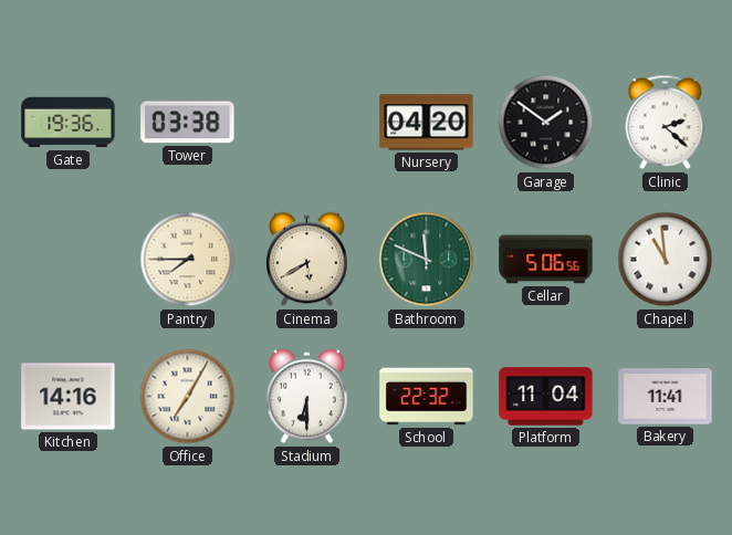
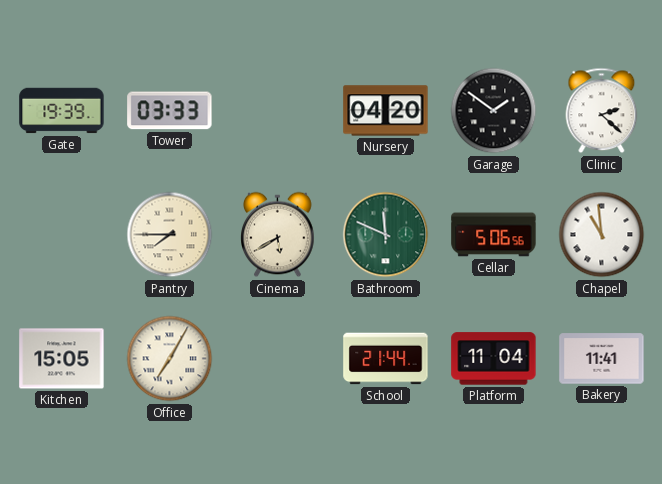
Gate: 19:36 -> 19:39
Tower: 03:38 -> 03:33
Kitchen: 14:16 -> 15:05
Stadium: 6:30 -> none
School: 22:32 -> 21:44
